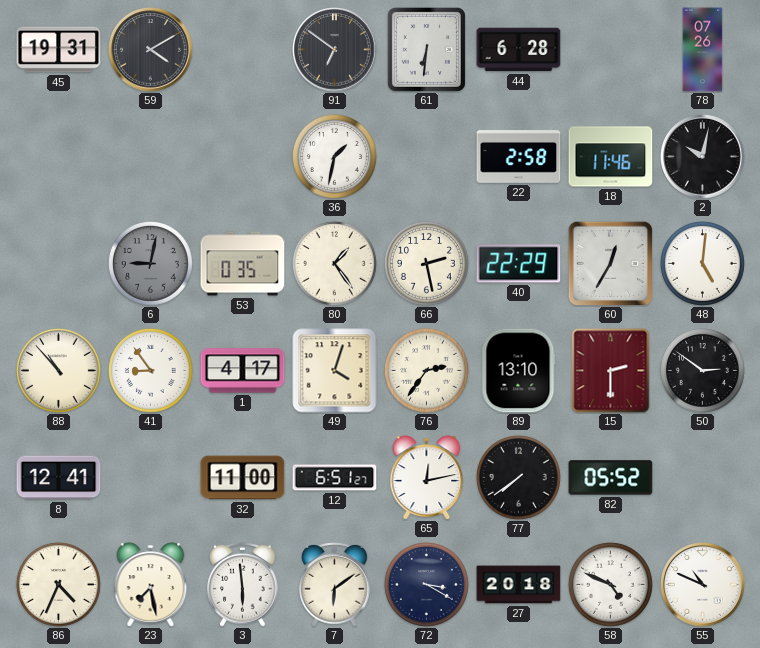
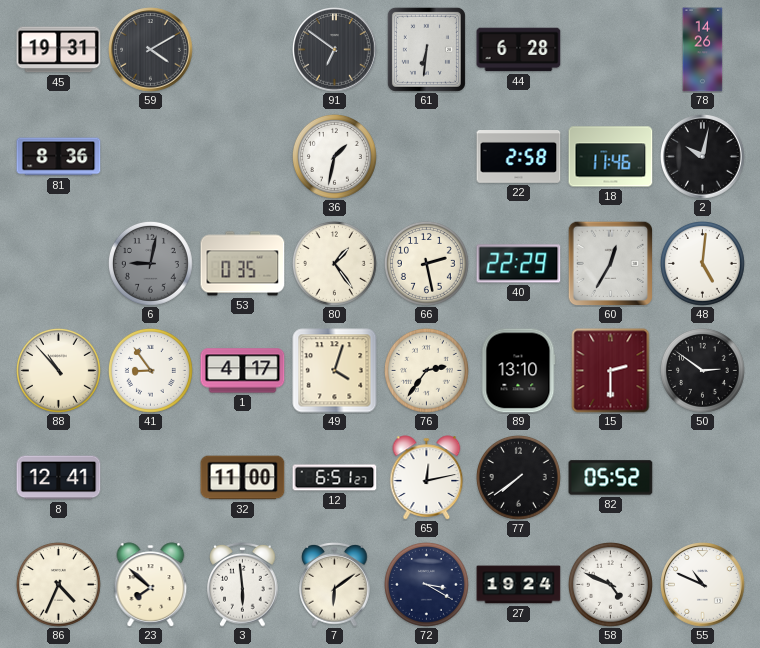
78: 07:26 -> 14:26
81: none -> 8:36
23: 7:28 -> 7:52
27: 20:18 -> 19:24
